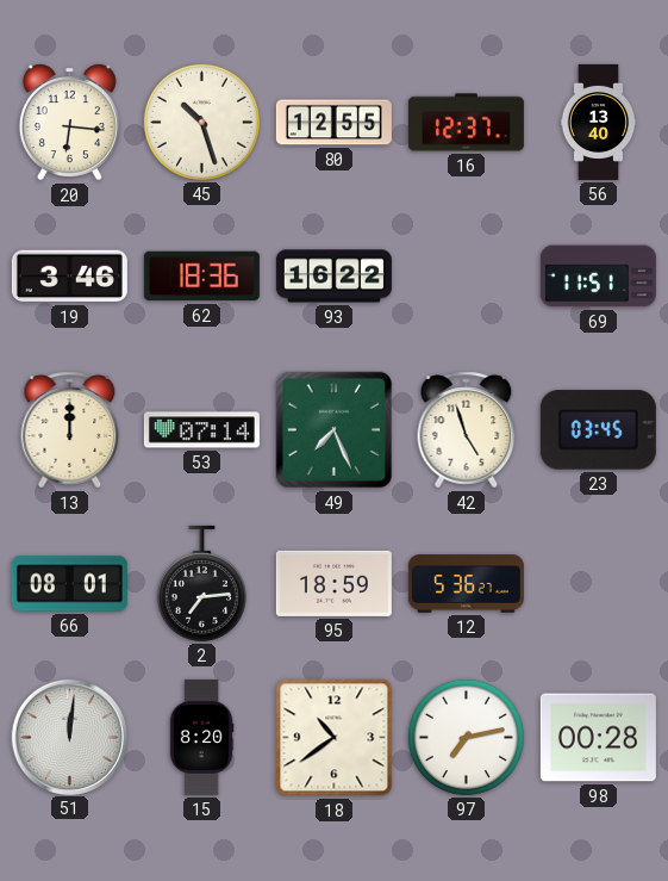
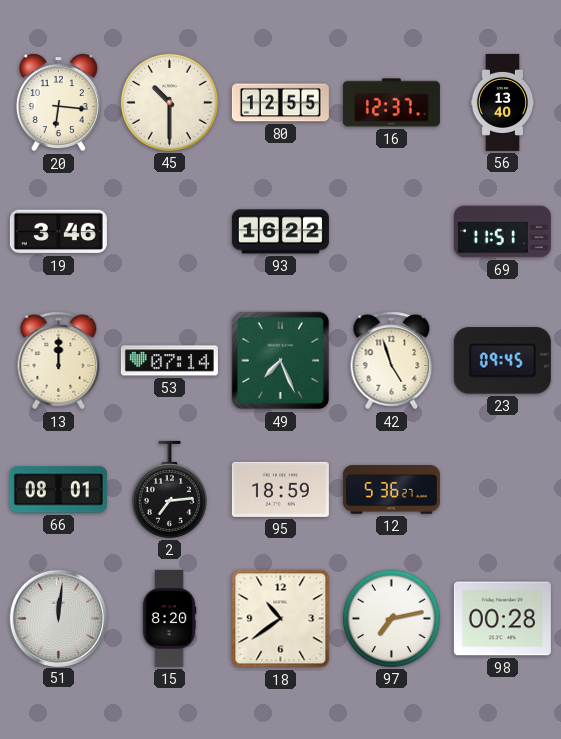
45: 10:27 -> 10:30
62: 18:36 -> none
23: 03:45 -> 09:45
